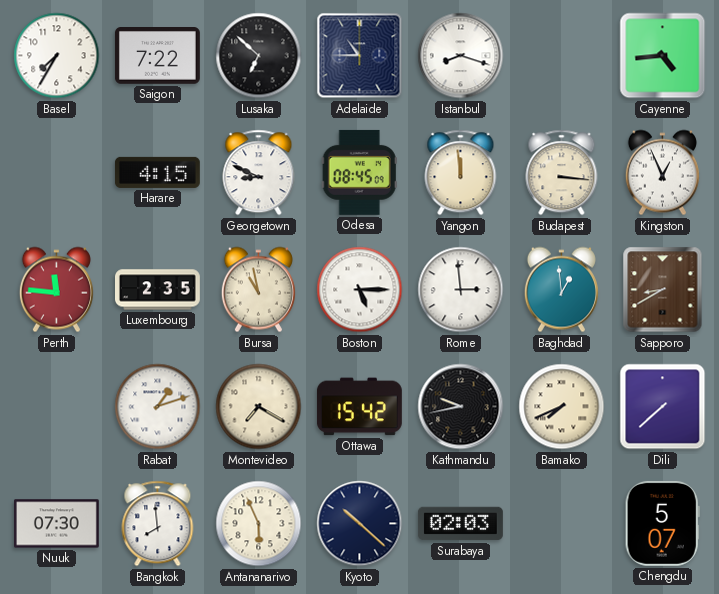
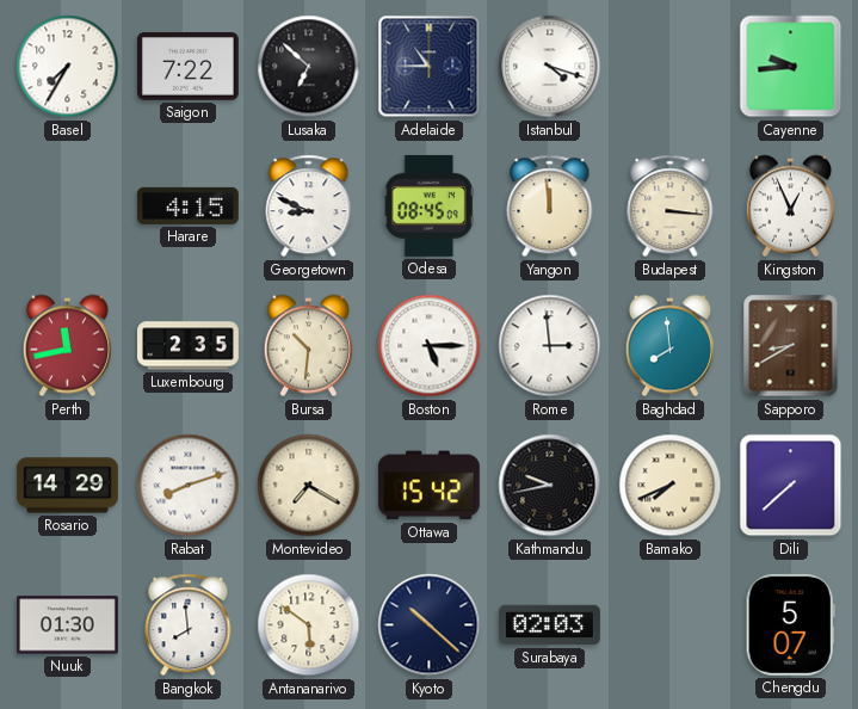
Istanbul: 8:18 -> 4:18
Cayenne: 4:44 -> 9:44
Perth: 11:46 -> 11:43
Bursa: 10:58 -> 10:31
Baghdad: 12:59 -> 7:59
Rosario: none -> 14:29
Rabat: 1:12 -> 8:12
Nuuk: 07:30 -> 01:30
Antananarivo: 5:56 -> 5:51
